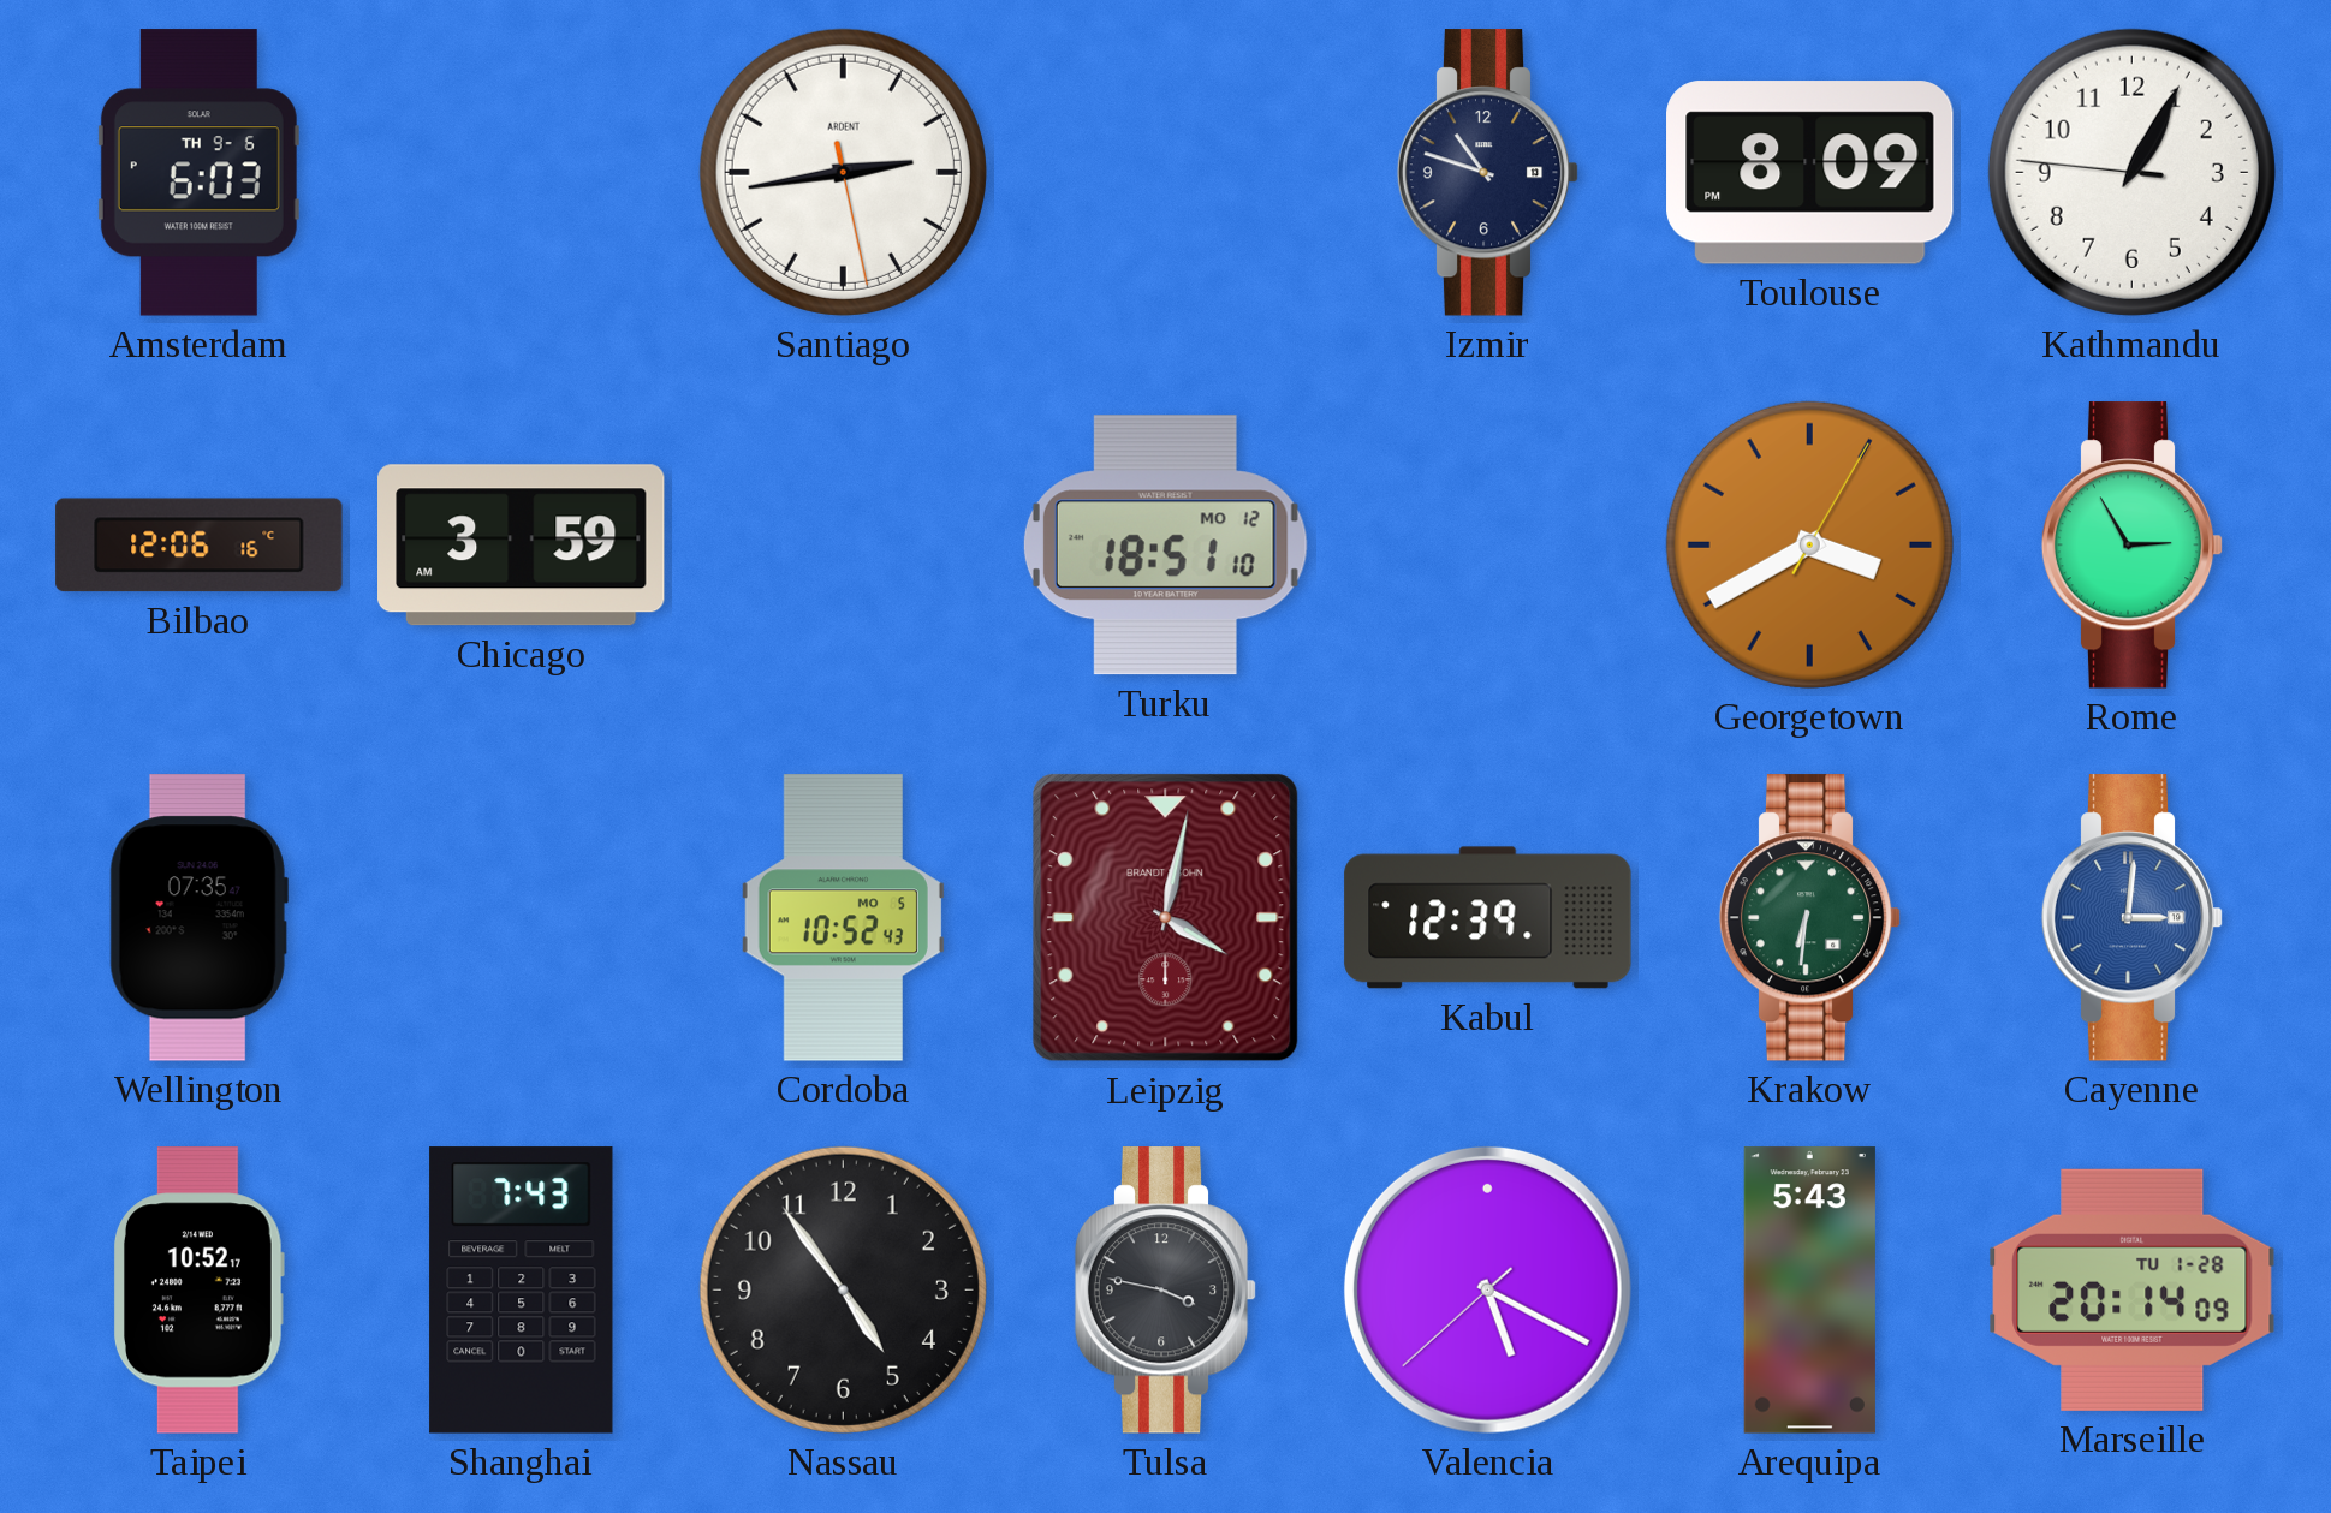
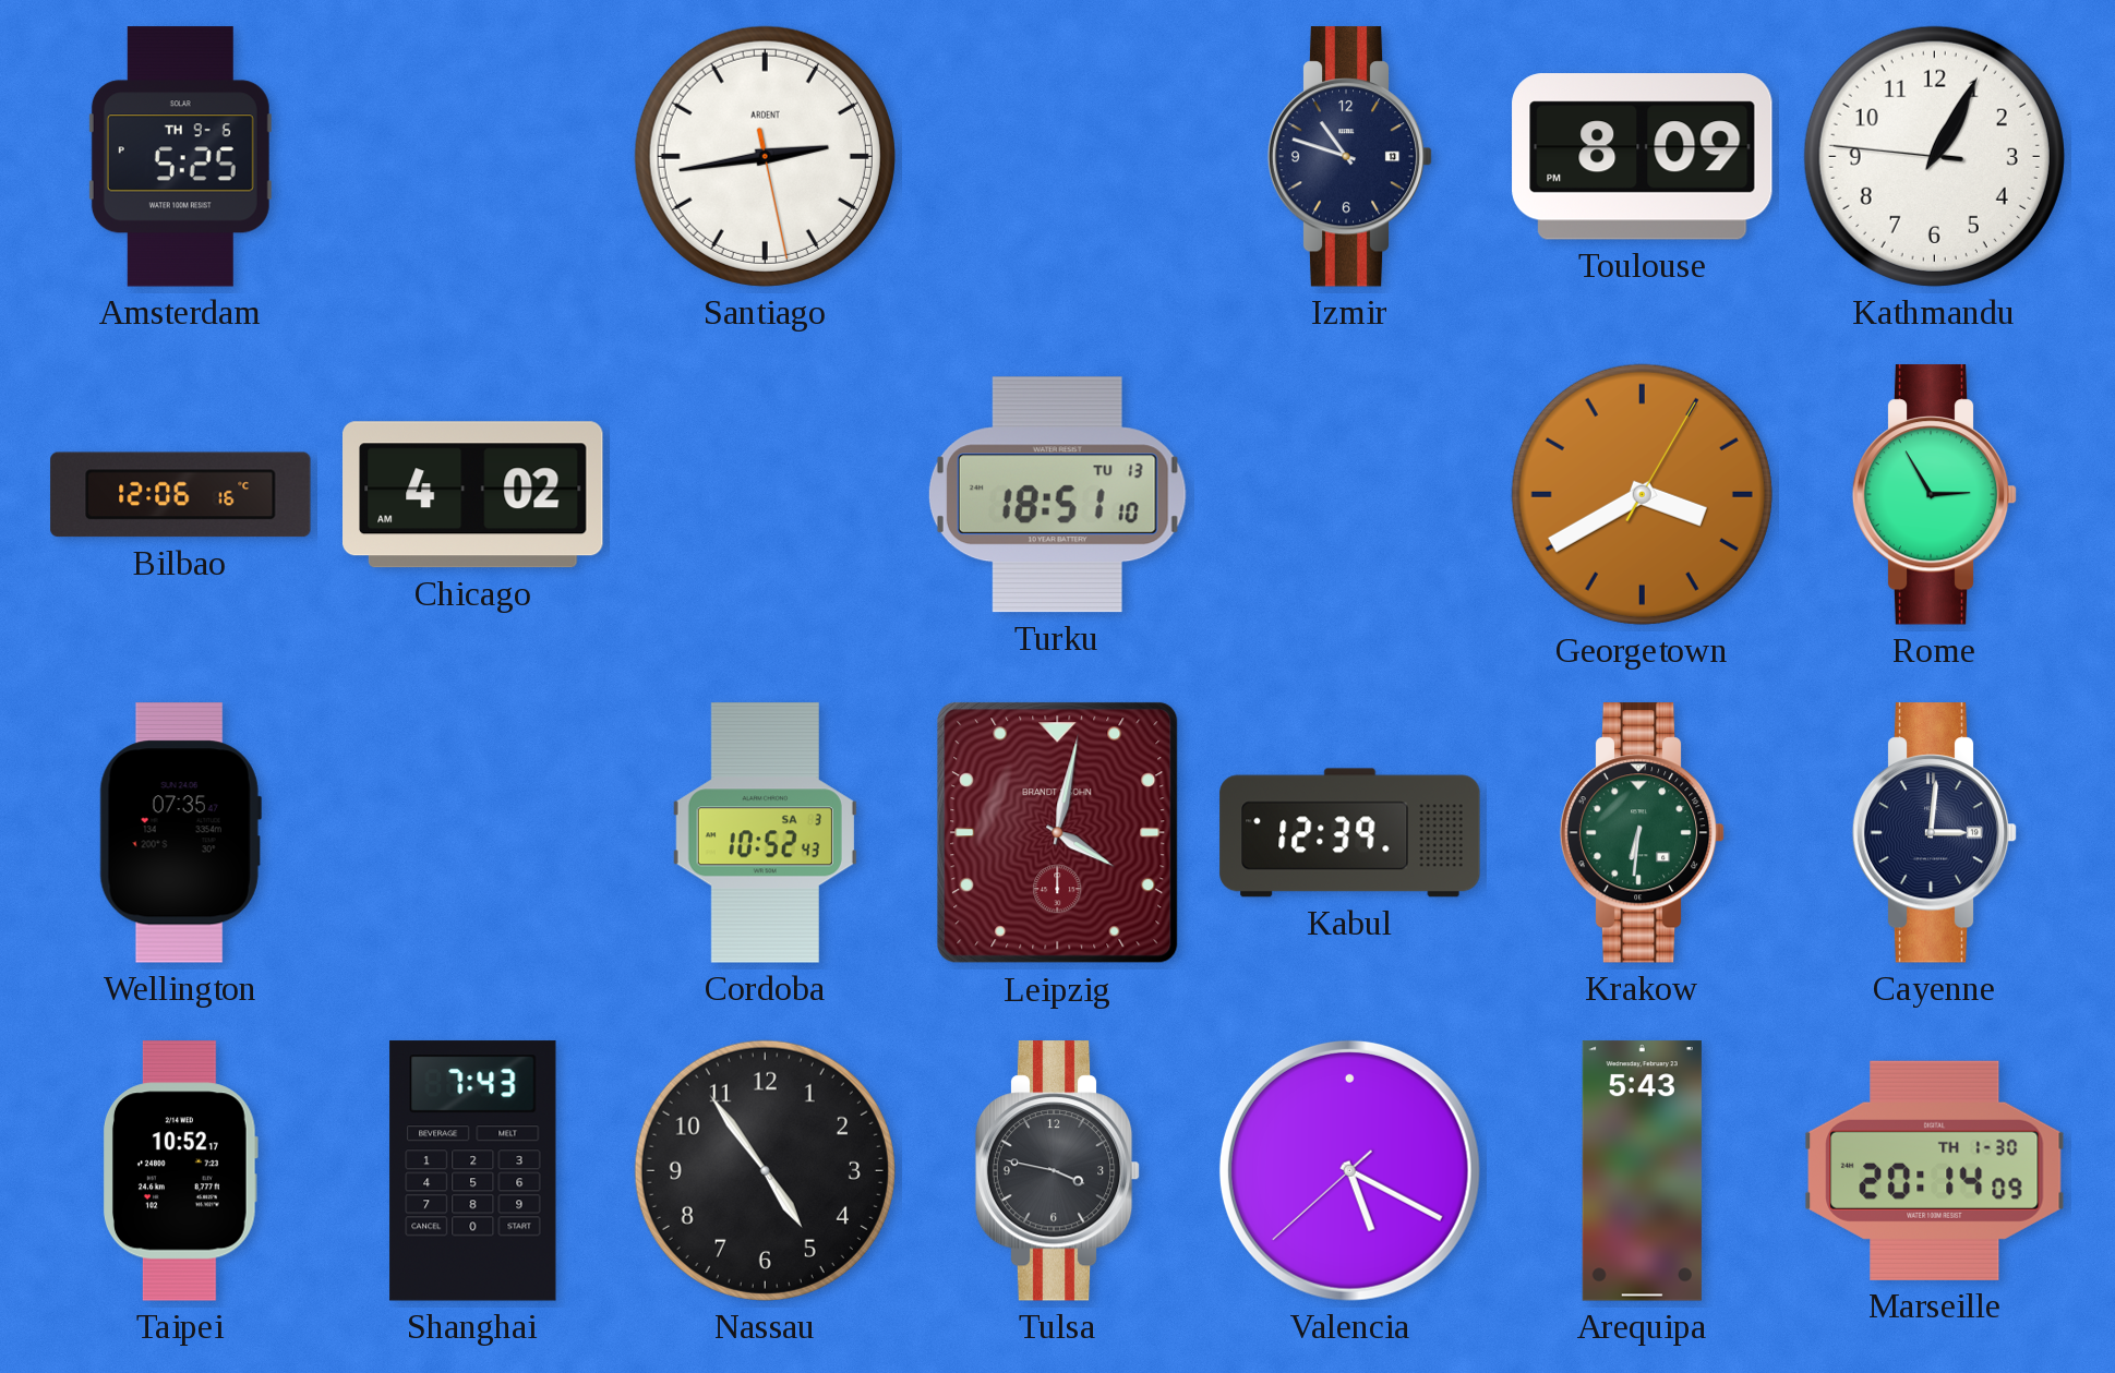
Amsterdam: 6:03 -> 5:25
Chicago: 3:59 -> 4:02
Turku date: MO 12 -> TU 13
Cordoba date: MO 5 -> SA 3
Cayenne dial: blue -> navy
Marseille date: TU 1-28 -> TH 1-30
